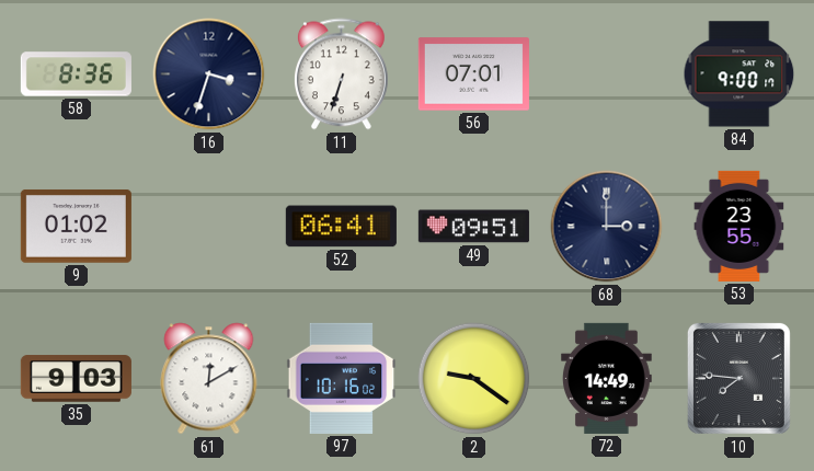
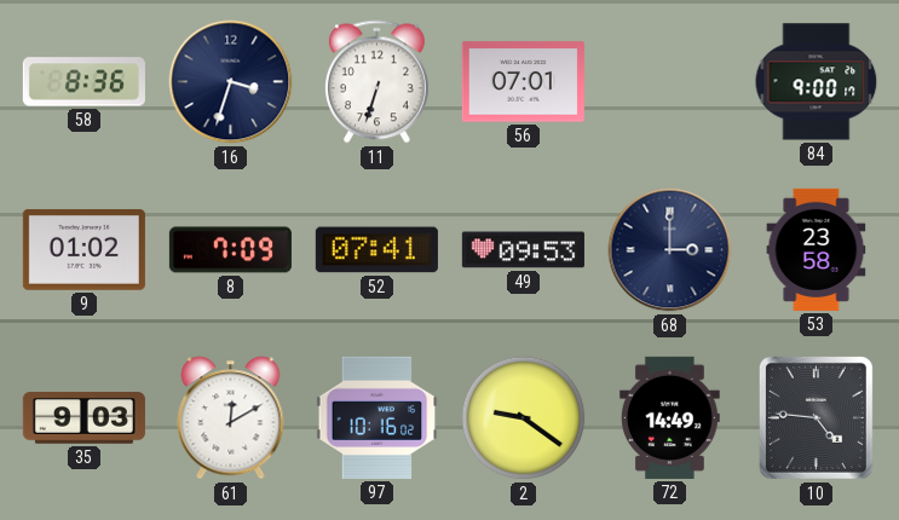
8: none -> 7:09
52: 06:41 -> 07:41
49: 09:51 -> 09:53
53: 23:55 -> 23:58
10: 7:46 -> 4:46
